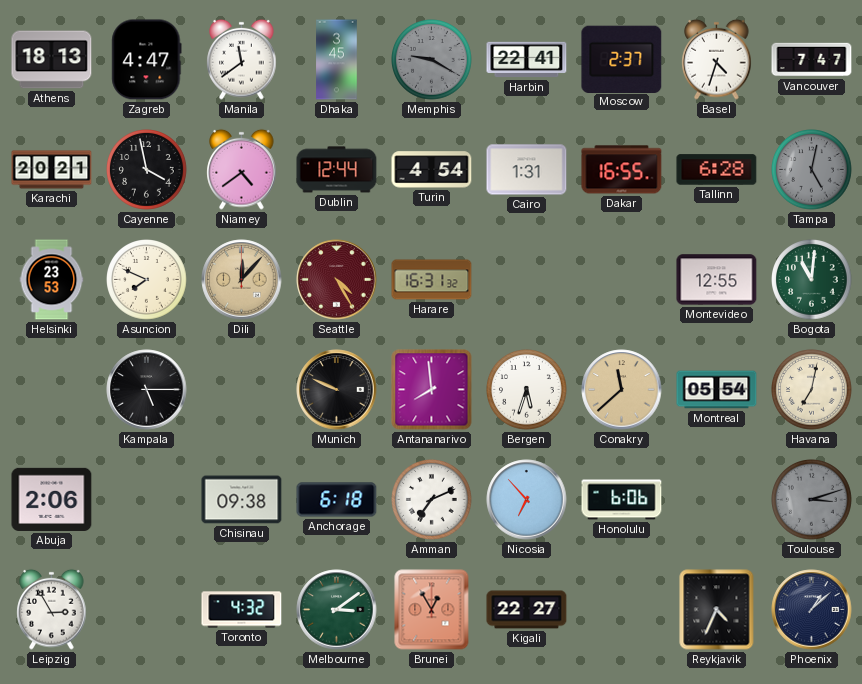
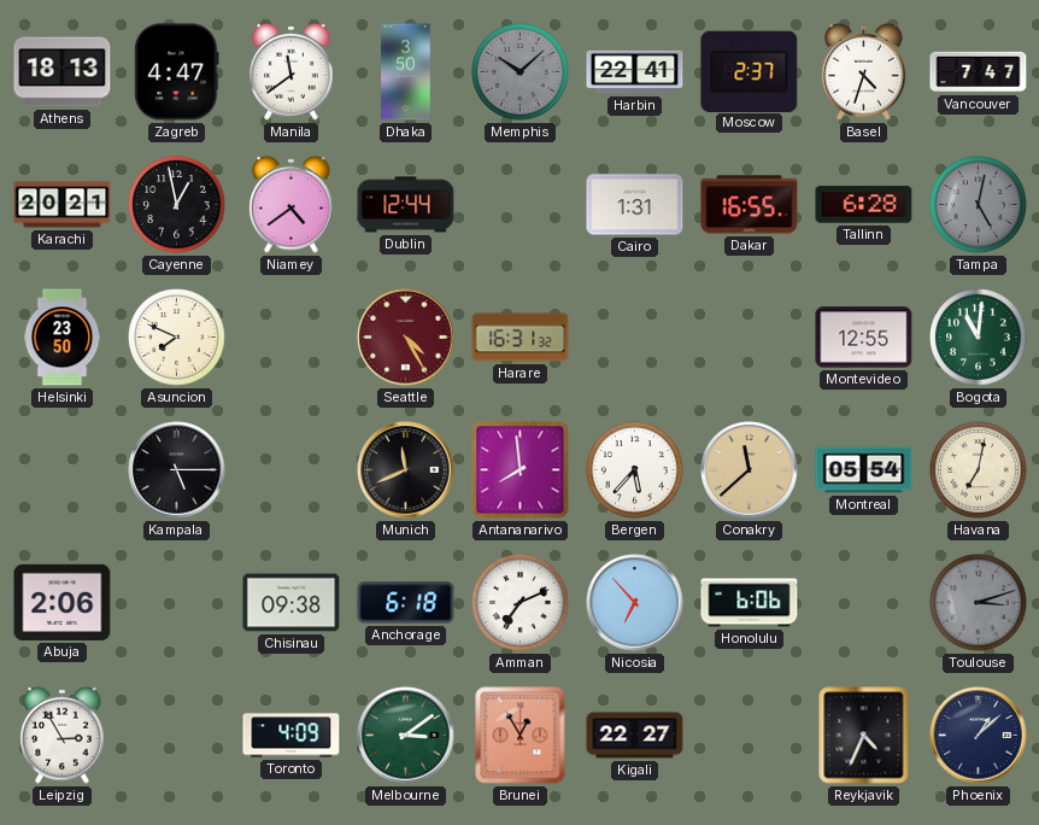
Dhaka: 3:45 -> 3:50
Memphis: 9:20 -> 10:08
Cayenne: 3:58 -> 12:58
Turin: 4:54 -> none
Helsinki: 23:53 -> 23:50
Dili: 12:07 -> none
Munich: 9:49 -> 11:41
Bergen: 5:33 -> 5:37
Toronto: 4:32 -> 4:09
